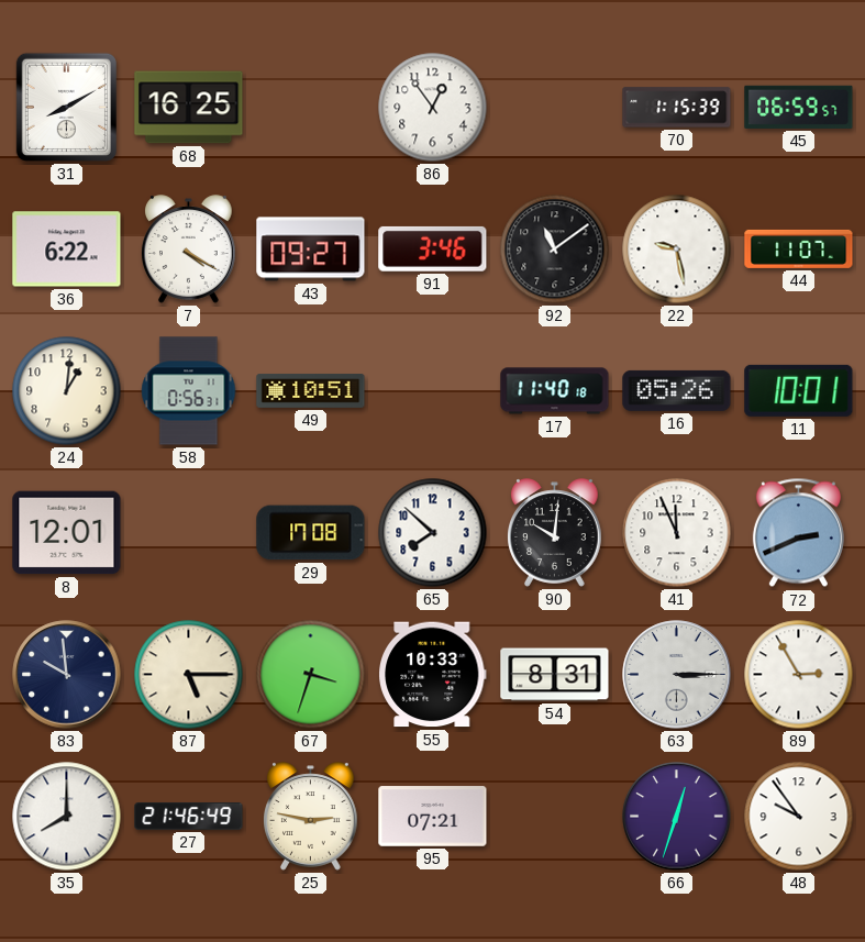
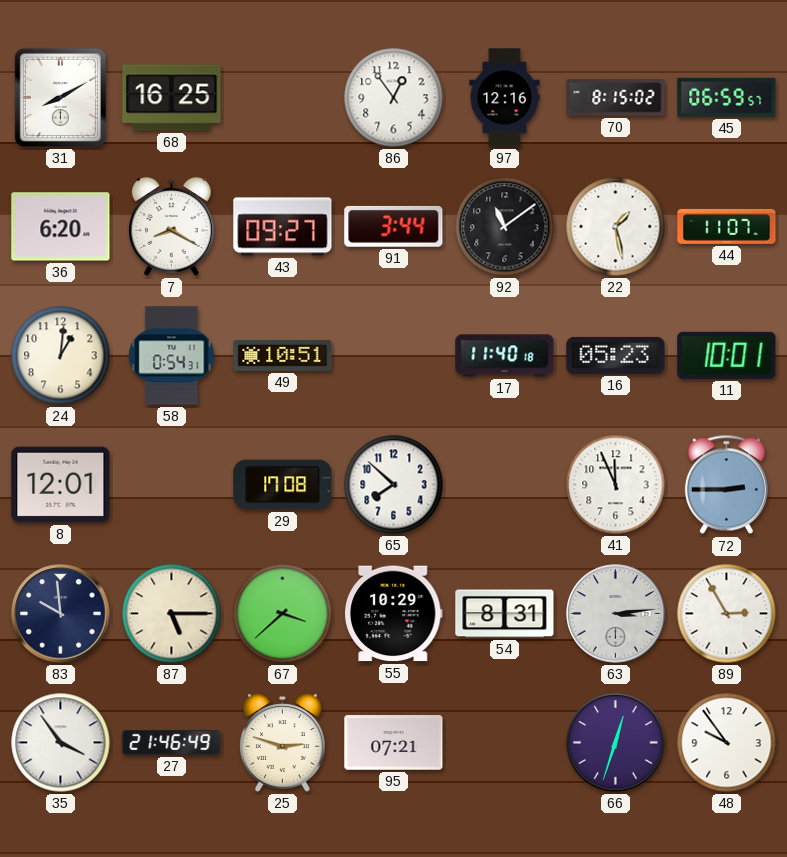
97: none -> 12:16
70: 1:15 -> 8:15
36: 6:22 -> 6:20
7: 4:20 -> 8:20
91: 3:46 -> 3:44
22: 9:28 -> 1:28
58: 0:56 -> 0:54
16: 05:26 -> 05:23
90: 10:01 -> none
72: 2:41 -> 2:45
67: 3:33 -> 3:38
55: 10:33 -> 10:29
63: 3:15 -> 3:14
35: 8:00 -> 3:54
25: 2:47 -> 2:48
